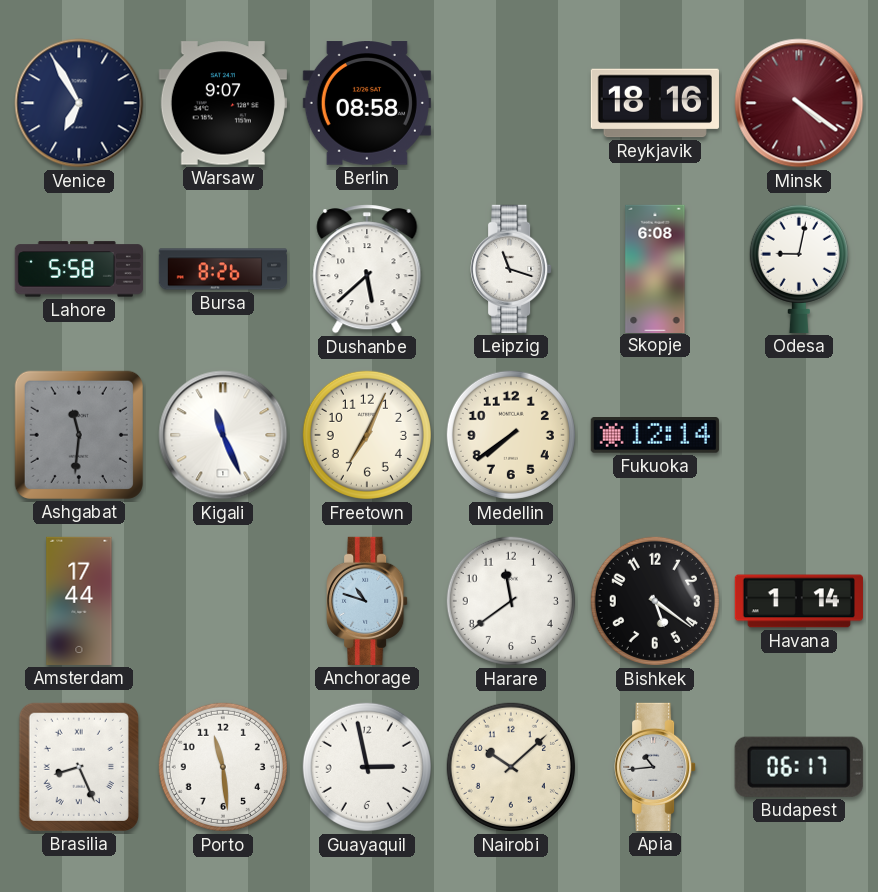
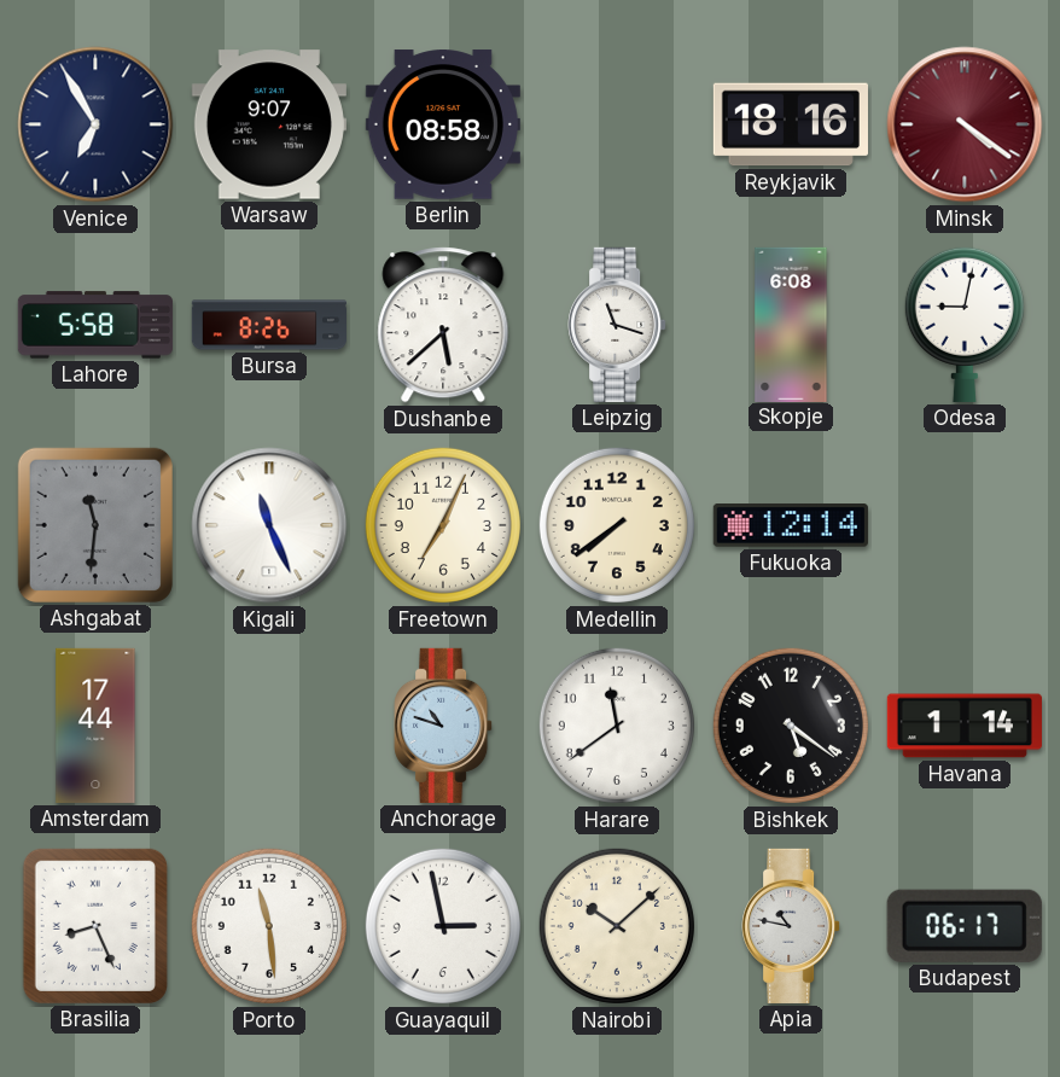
Apia: 10:44 -> 10:47
